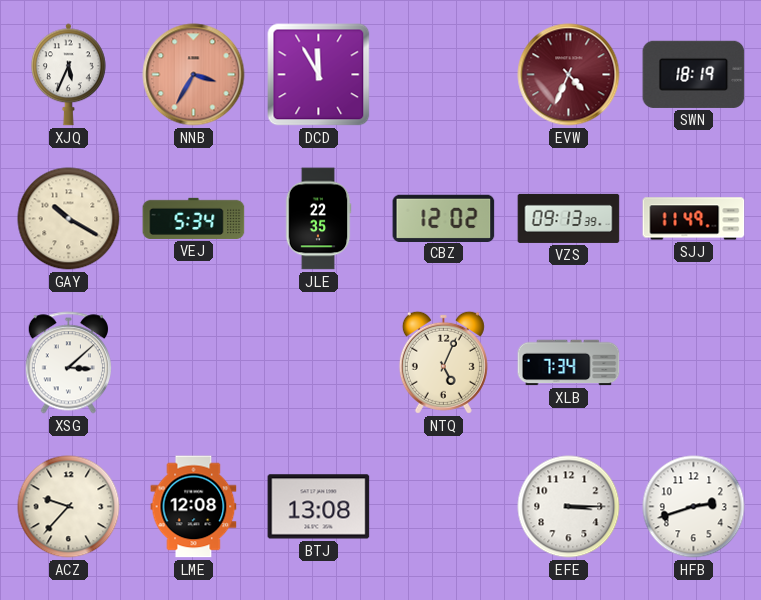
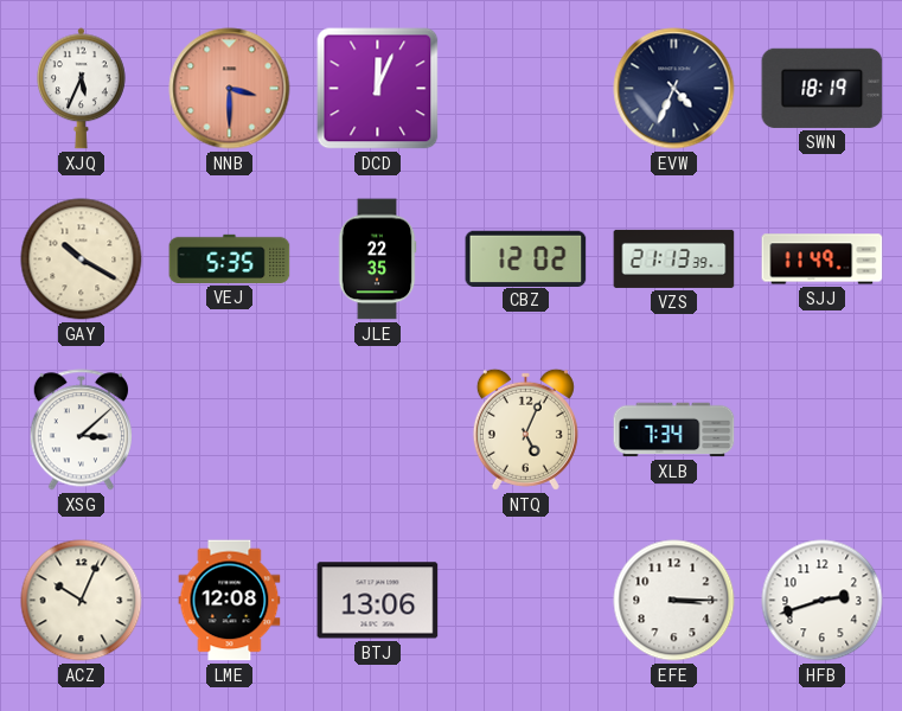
NNB: 3:35 -> 3:30
DCD: 11:55 -> 12:04
EVW dial: burgundy -> navy
VEJ: 5:34 -> 5:35
VZS: 09:13 -> 21:13
ACZ: 9:37 -> 10:04
BTJ: 13:08 -> 13:06
